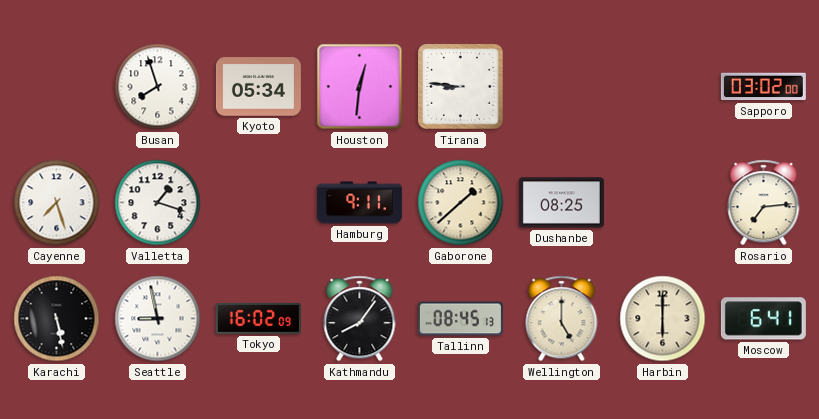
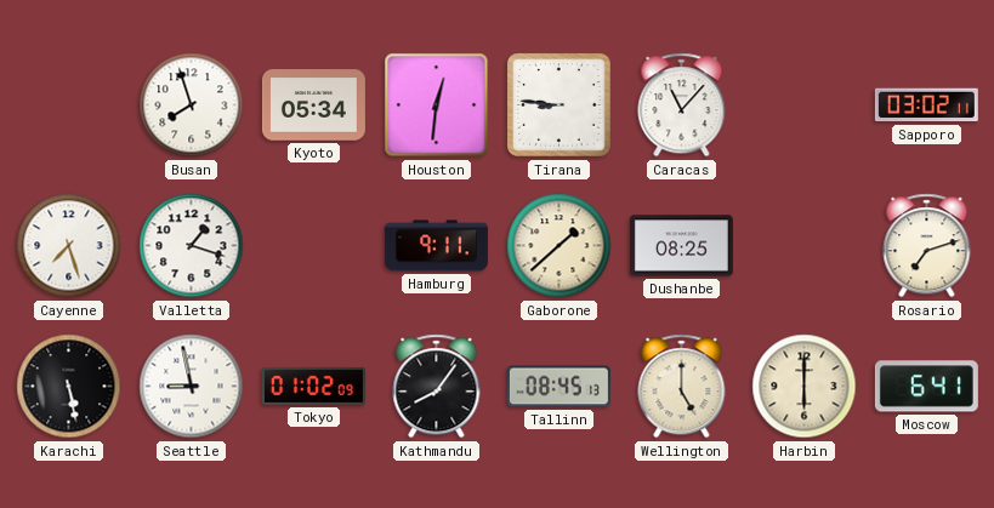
Caracas: none -> 11:07
Sapporo: 03:02:00 -> 03:02:11
Rosario: 7:14 -> 7:12
Tokyo: 16:02 -> 01:02
